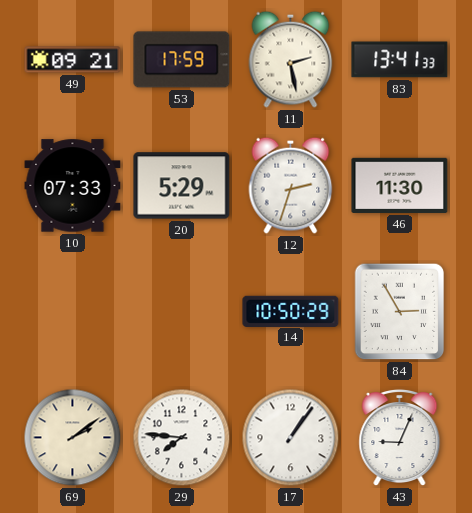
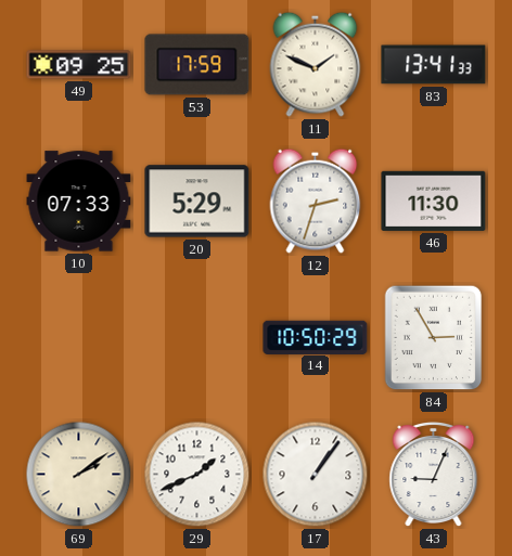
49: 09:21 -> 09:25
11: 2:28 -> 1:49
29: 7:46 -> 1:41
